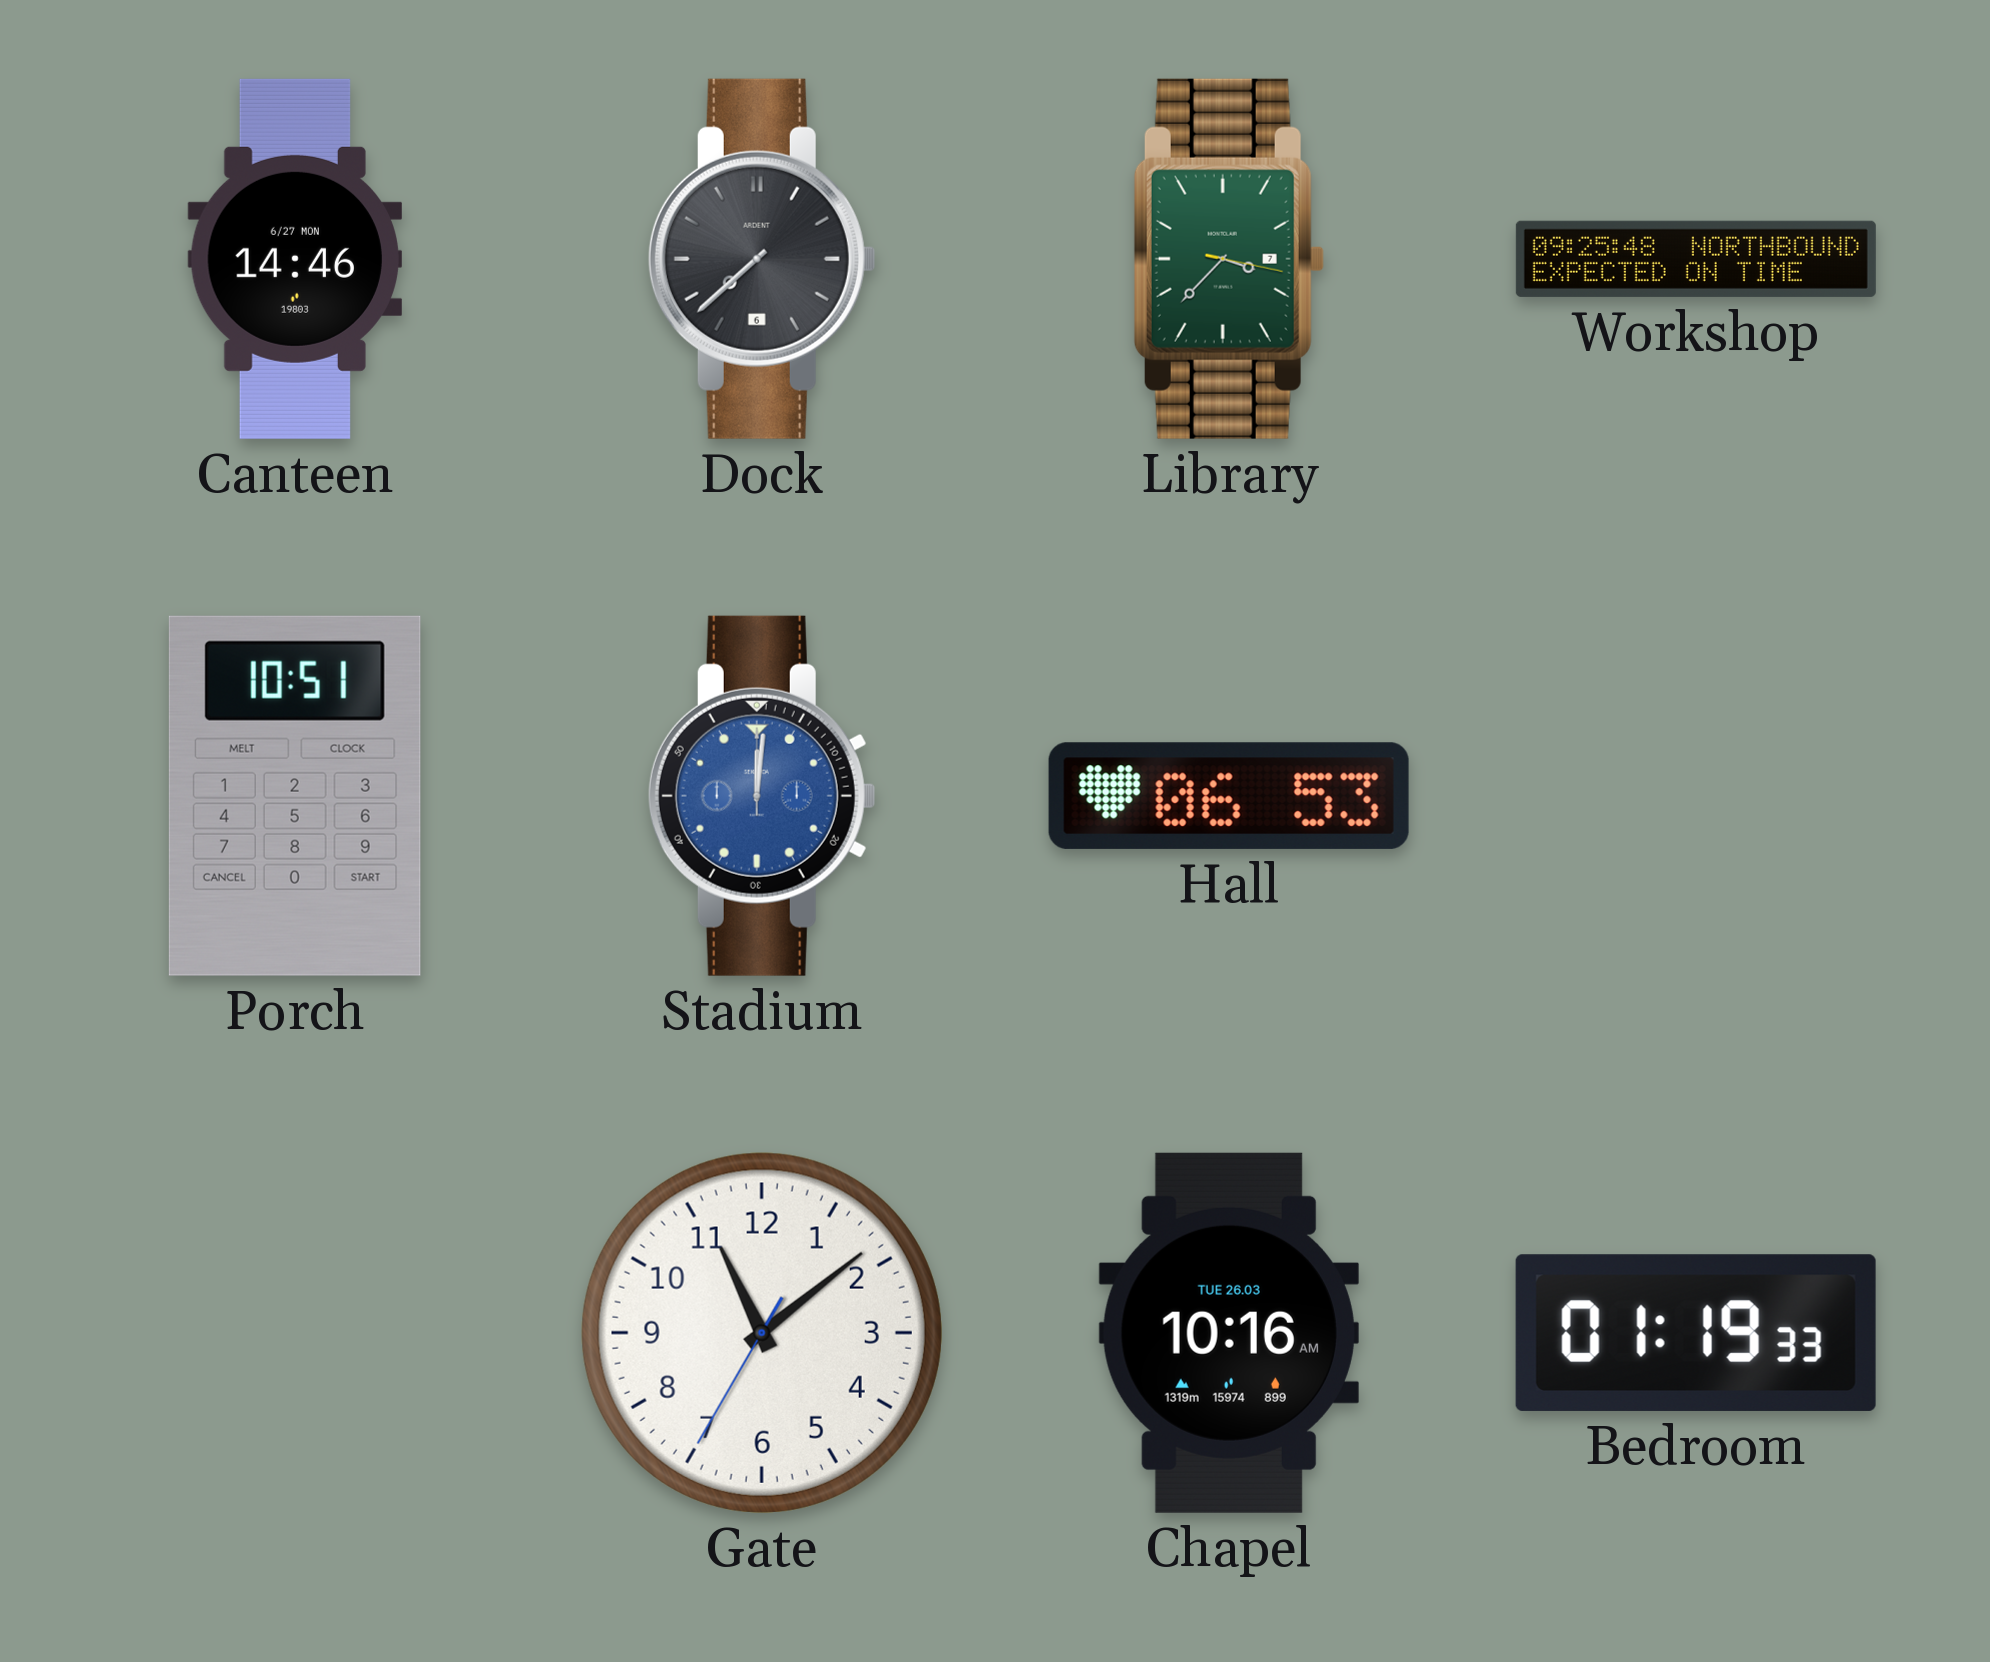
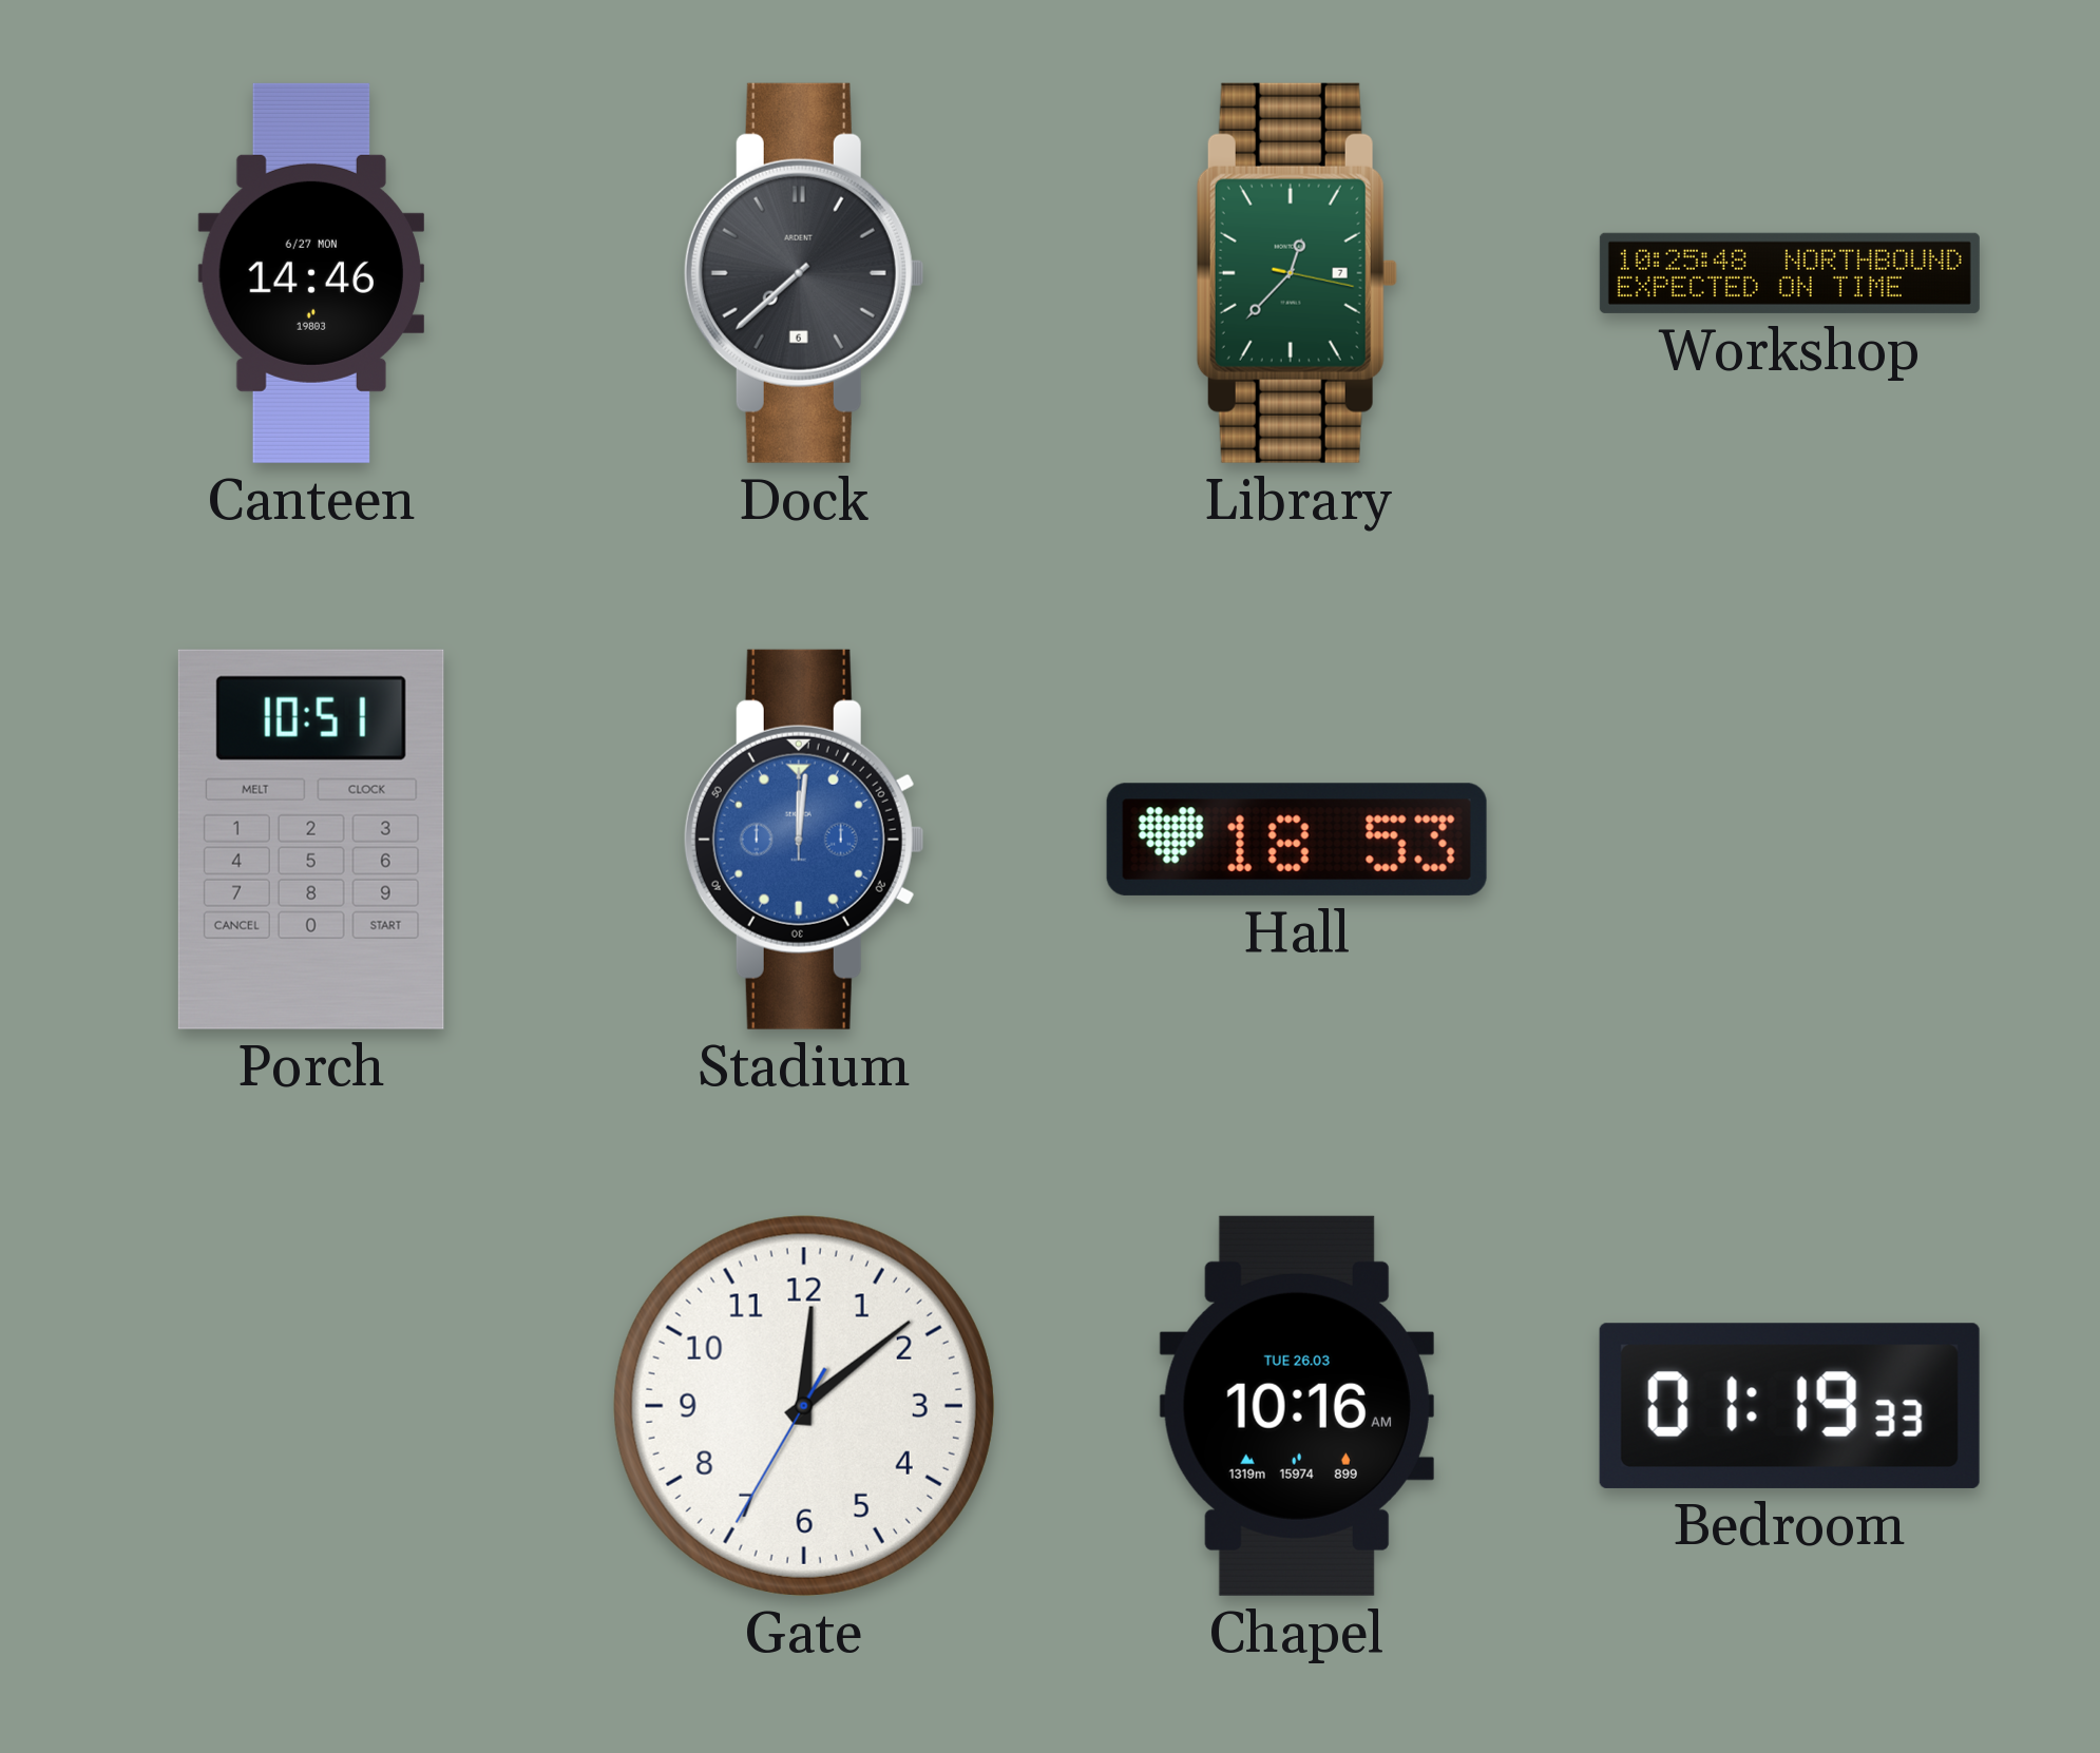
Library: 3:37 -> 12:37
Workshop: 09:25 -> 10:25
Hall: 06:53 -> 18:53
Gate: 11:08 -> 12:08
